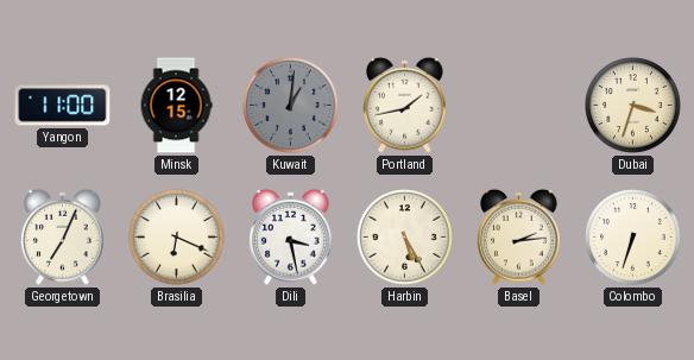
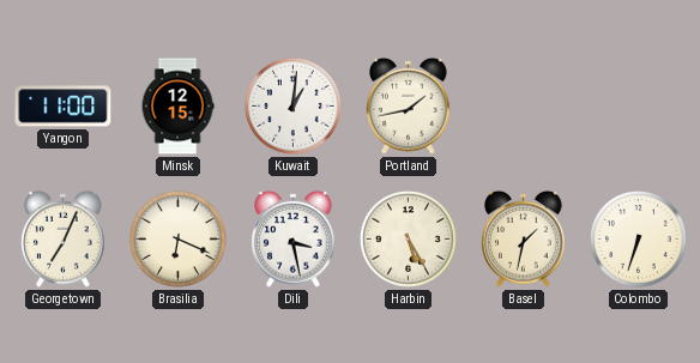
Kuwait dial: grey -> white
Dubai: 3:33 -> none
Basel: 2:14 -> 1:32
